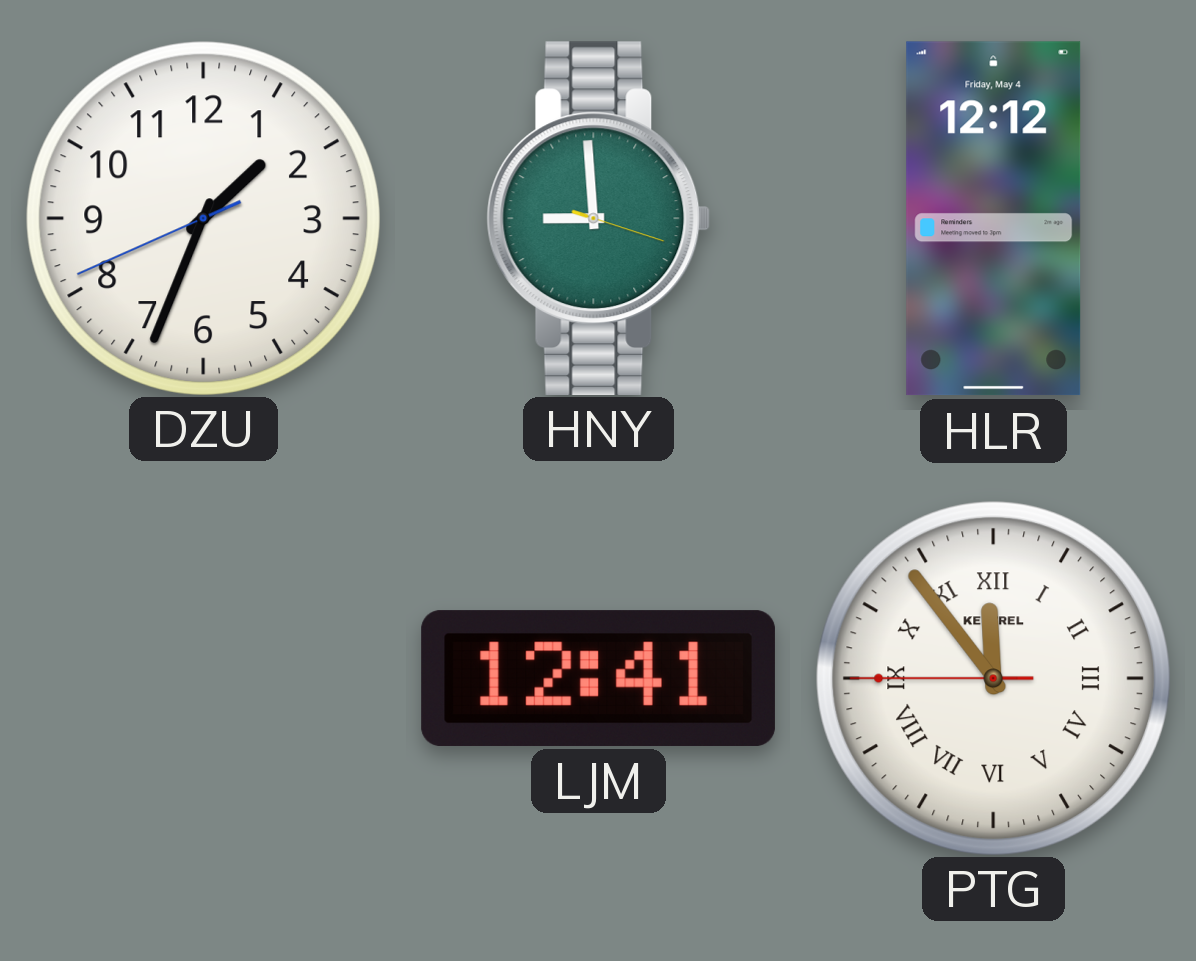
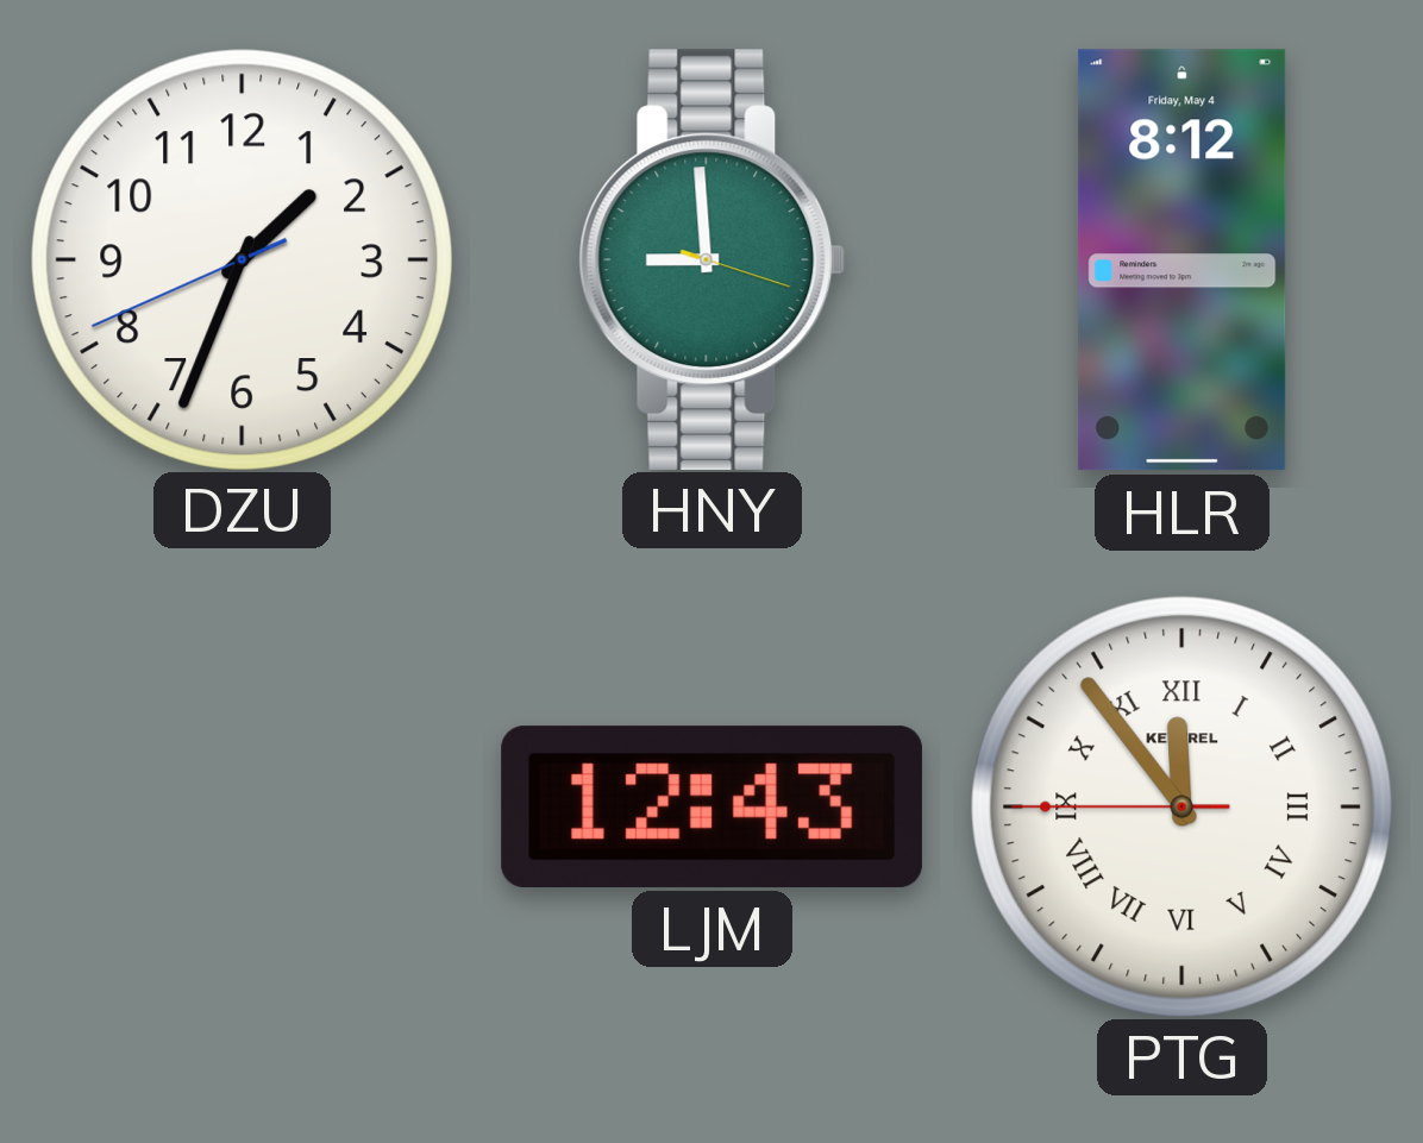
HLR: 12:12 -> 8:12
LJM: 12:41 -> 12:43
